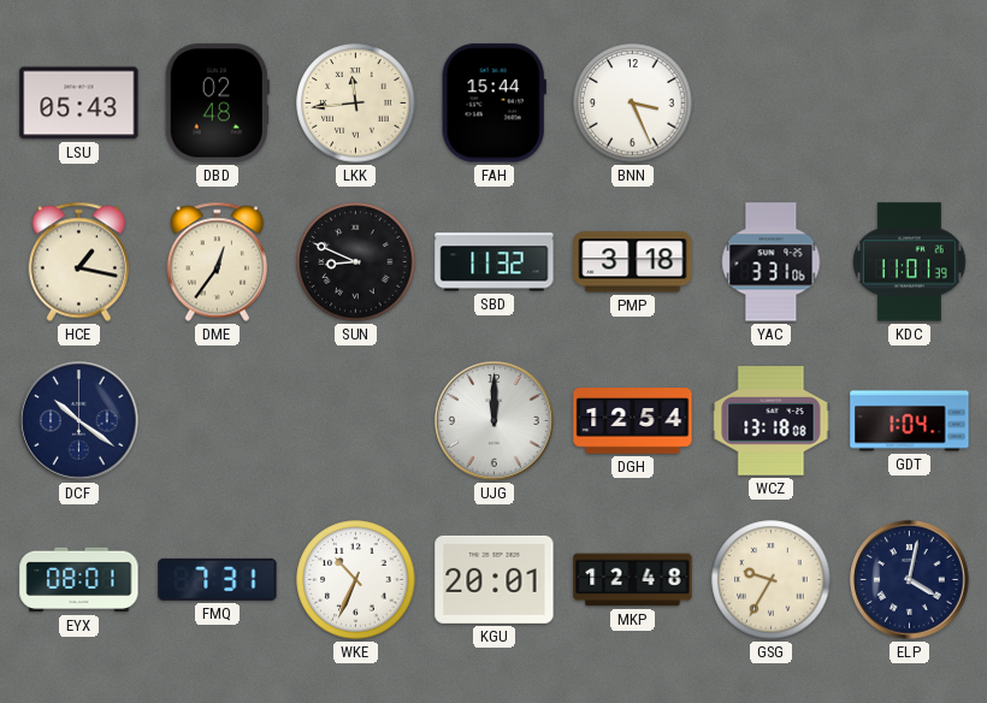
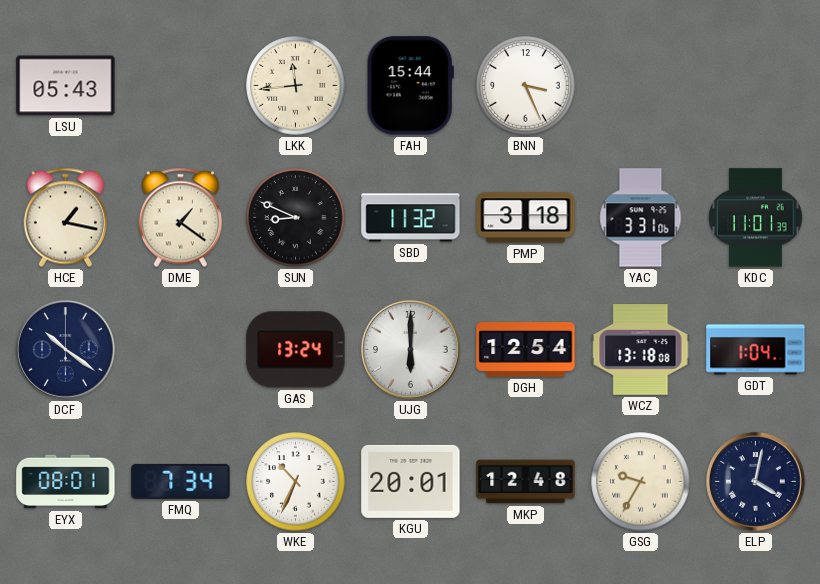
DBD: 02:48 -> none
DME: 12:36 -> 1:21
GAS: none -> 13:24
UJG: 12:00 -> 6:00
FMQ: 7:31 -> 7:34
